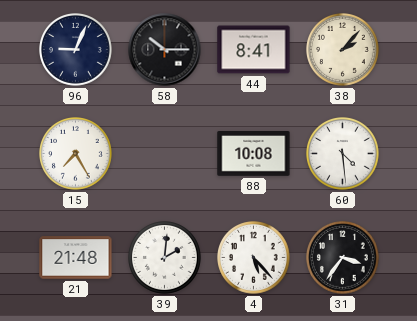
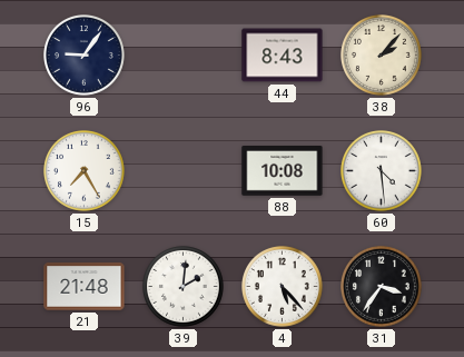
96: 9:04 -> 9:06
58: 10:15 -> none
44: 8:41 -> 8:43
